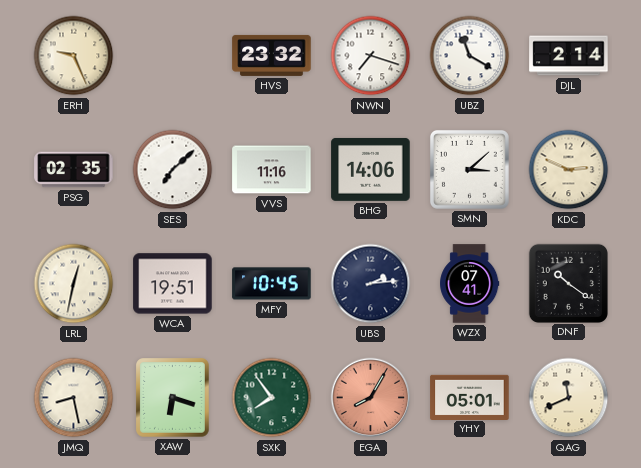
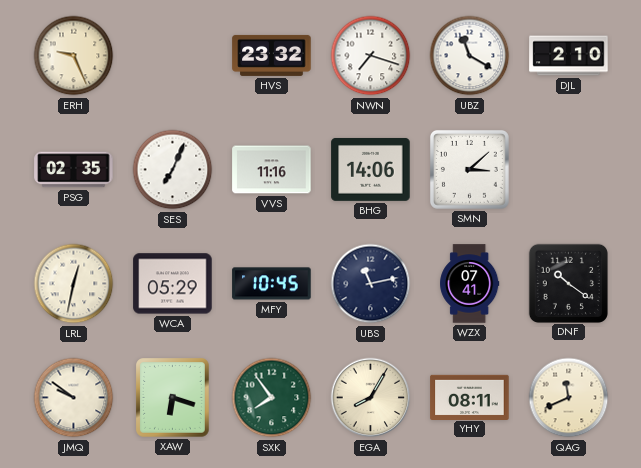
DJL: 2:14 -> 2:10
SES: 7:08 -> 7:04
KDC: 2:49 -> none
WCA: 19:51 -> 05:29
UBS: 2:14 -> 11:13
JMQ: 8:28 -> 9:51
EGA dial: salmon -> cream
YHY: 05:01 -> 08:11
